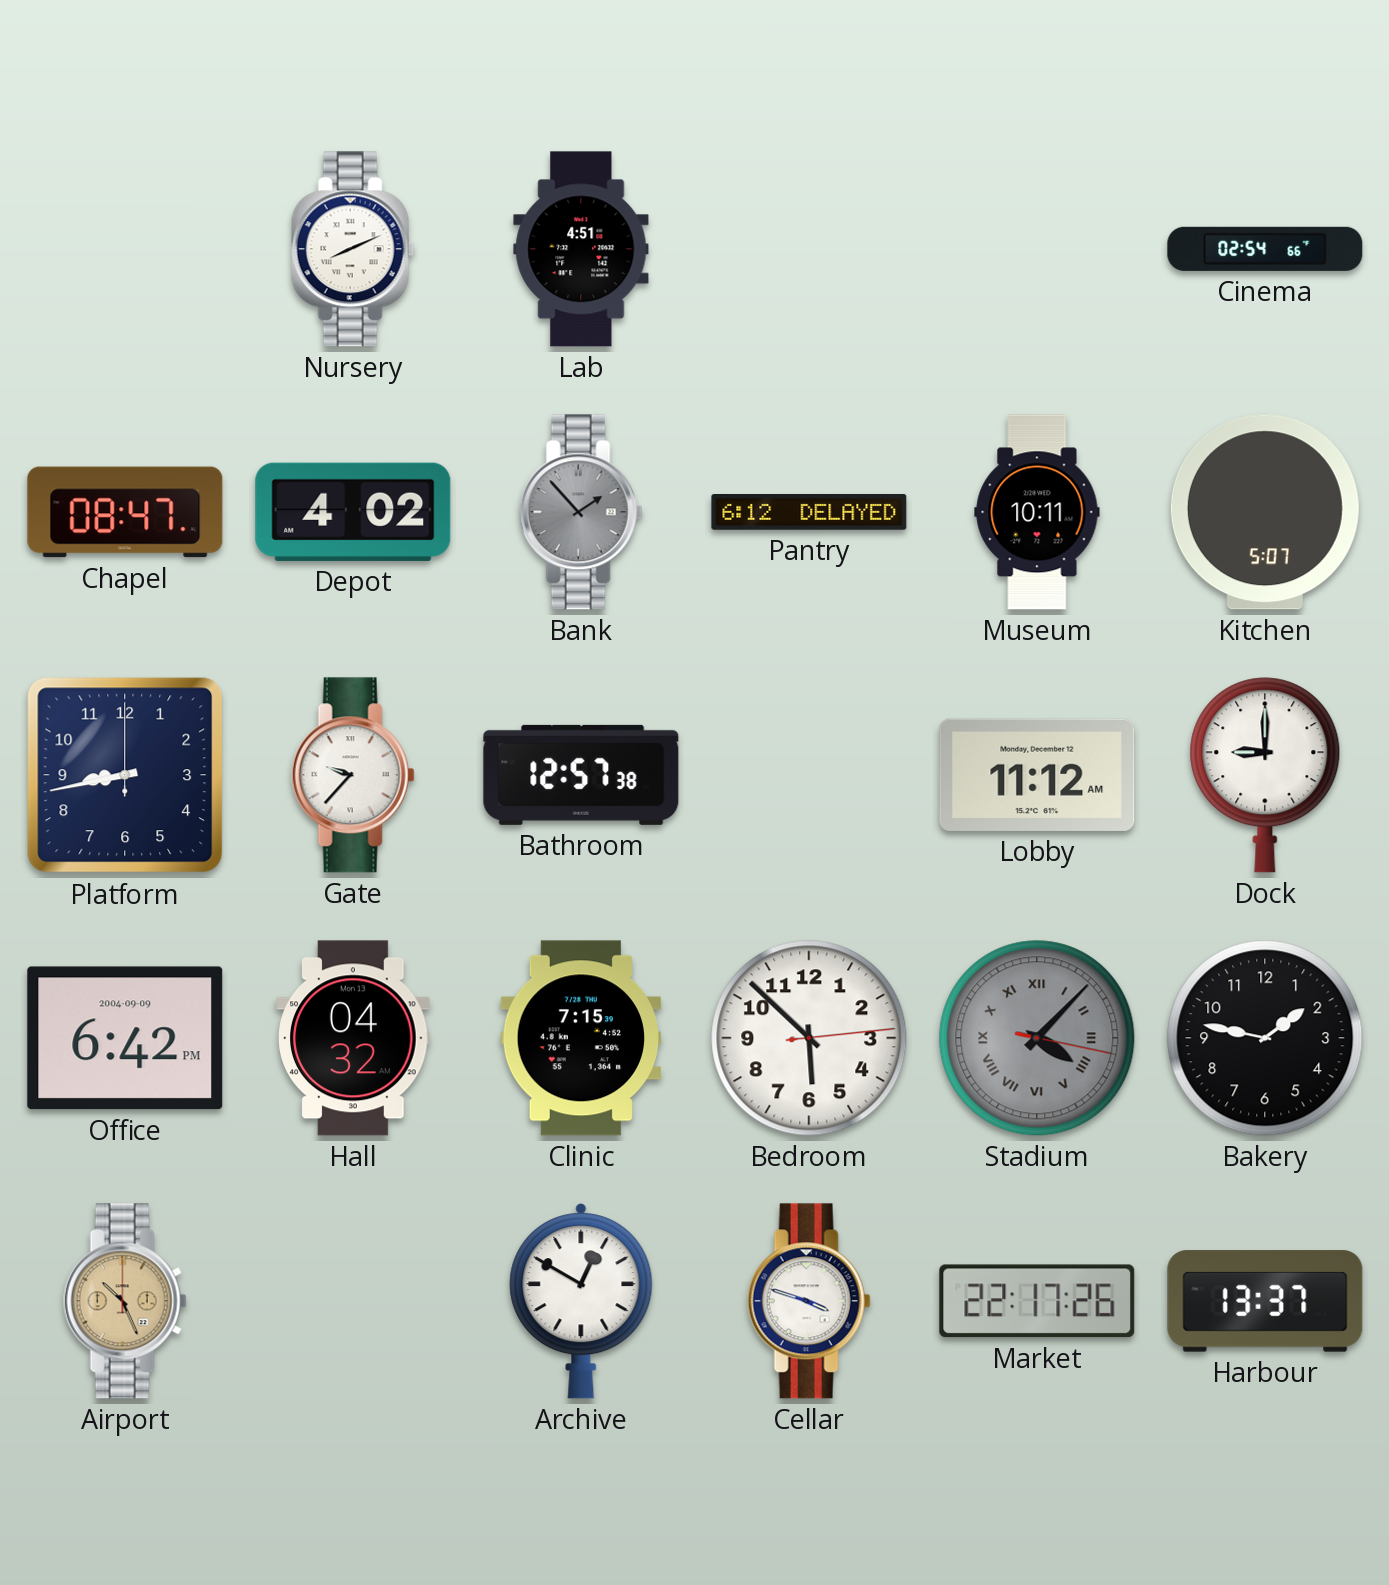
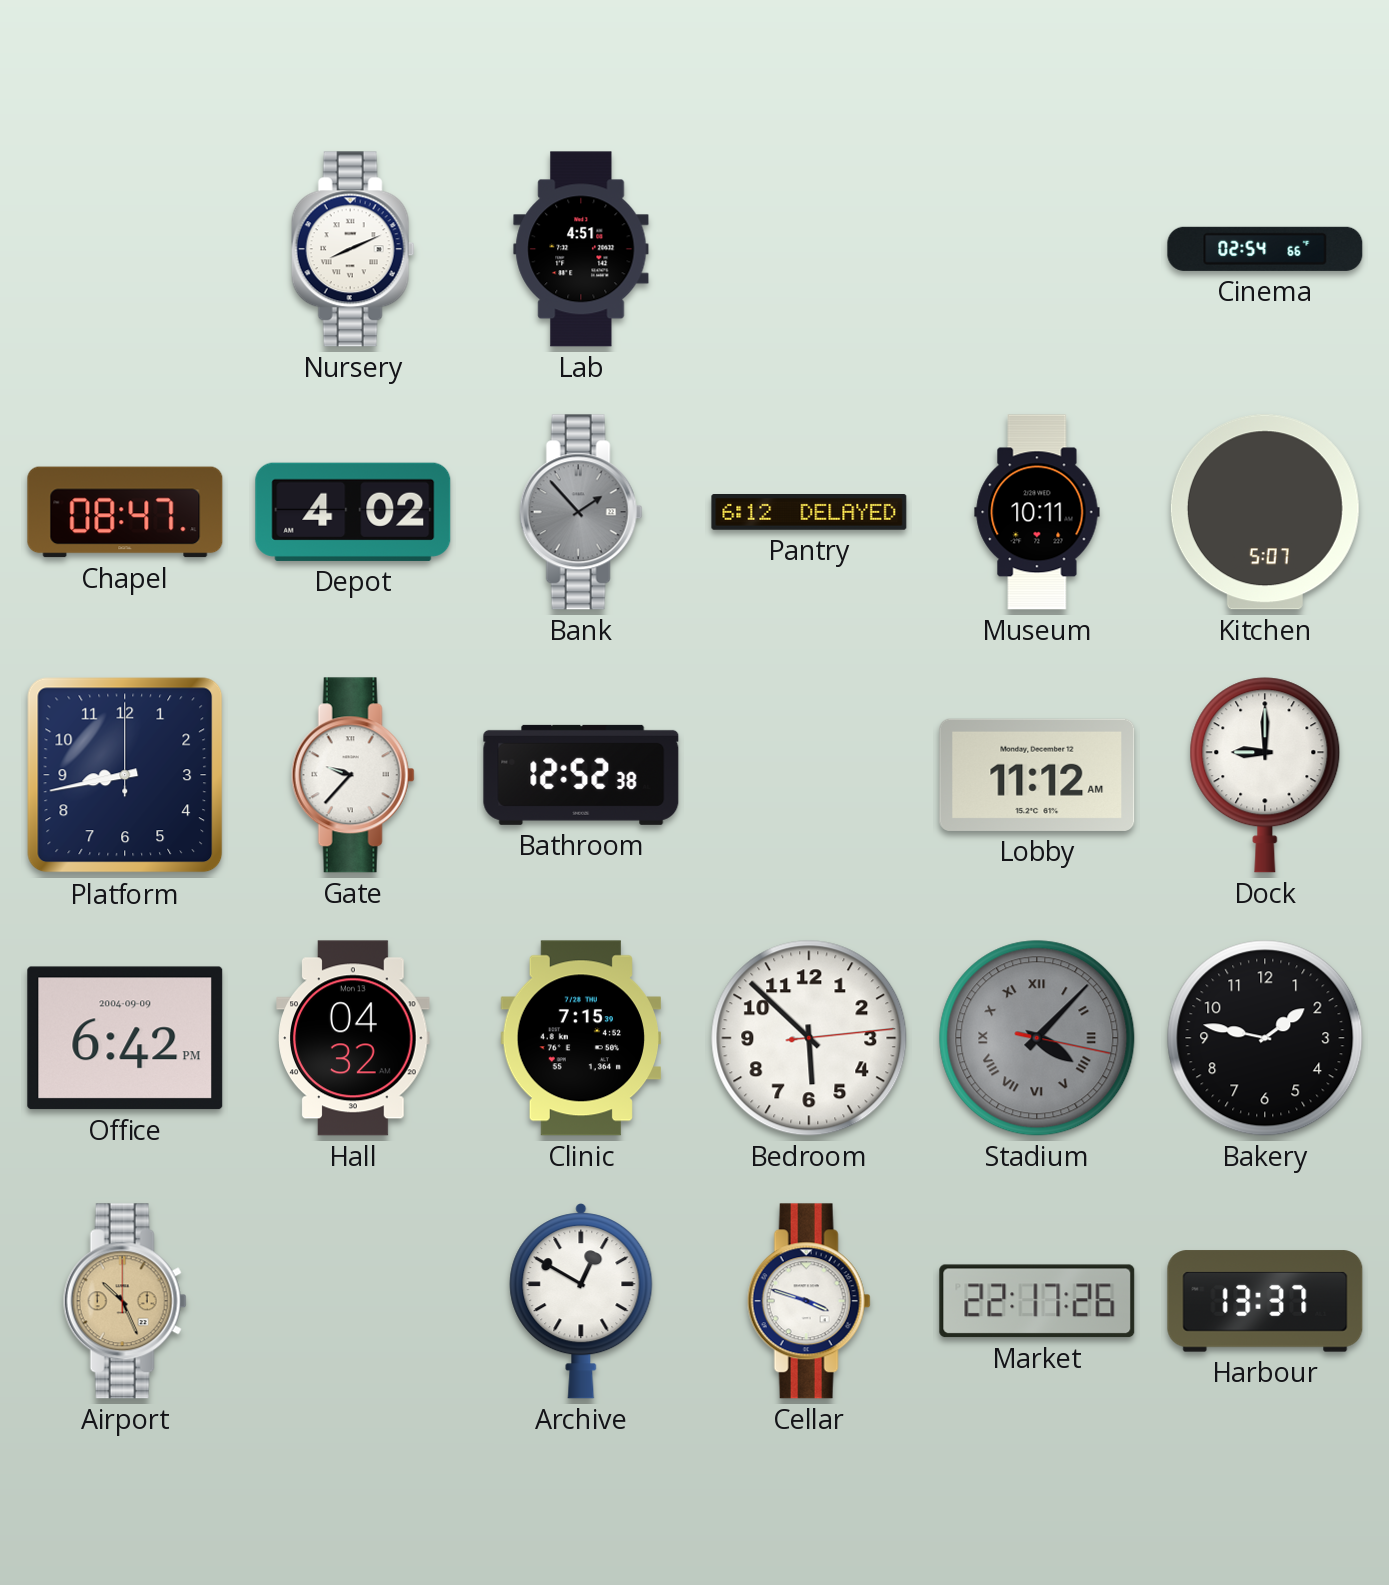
Bathroom: 12:57 -> 12:52
